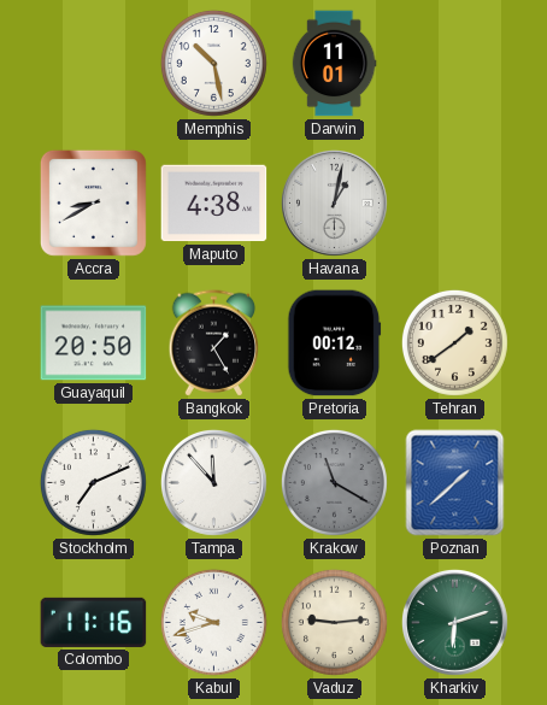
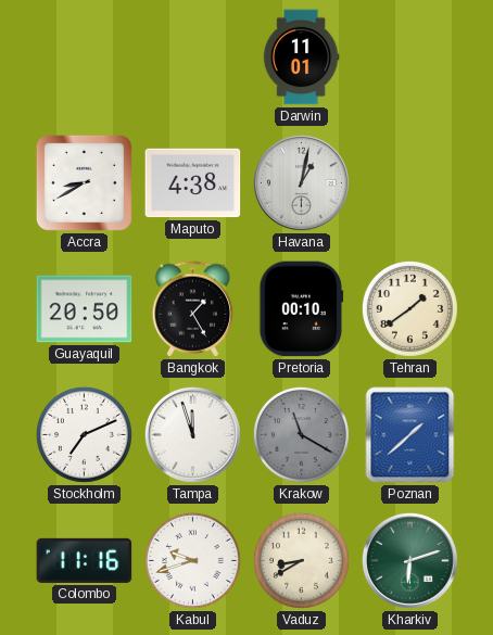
Memphis: 10:28 -> none
Pretoria: 00:12 -> 00:10
Tampa: 11:53 -> 11:57
Vaduz: 9:14 -> 8:40
